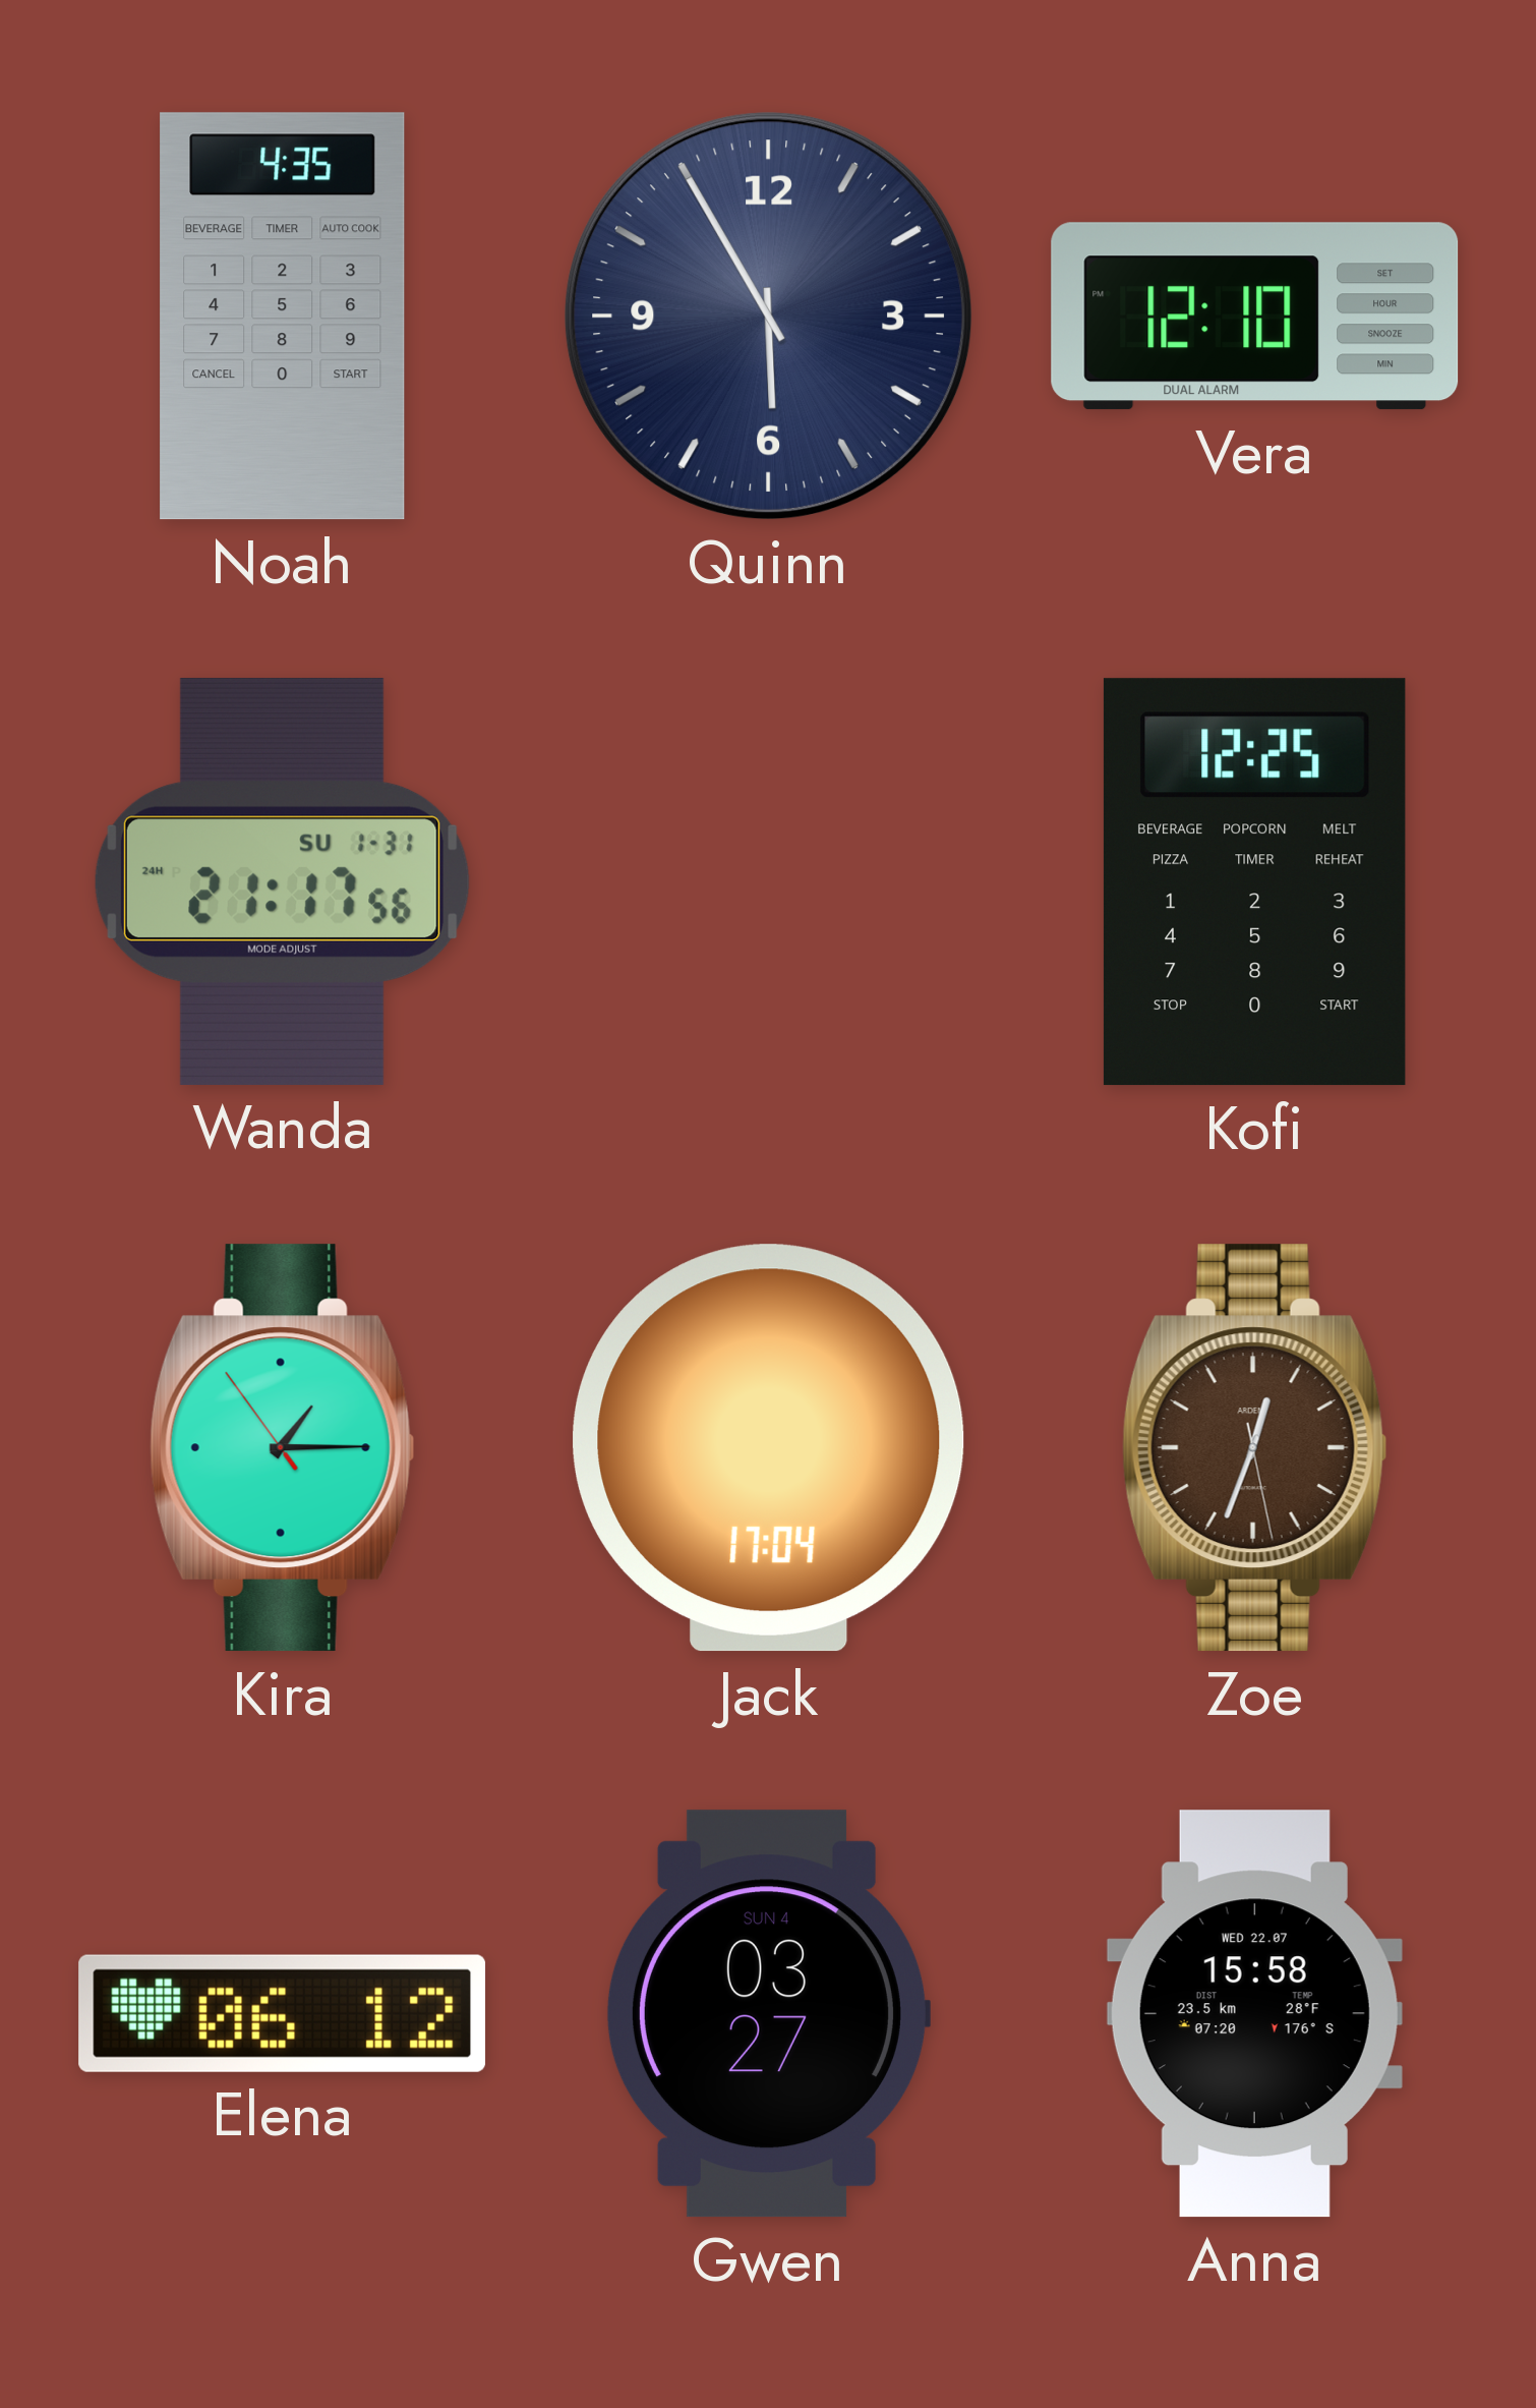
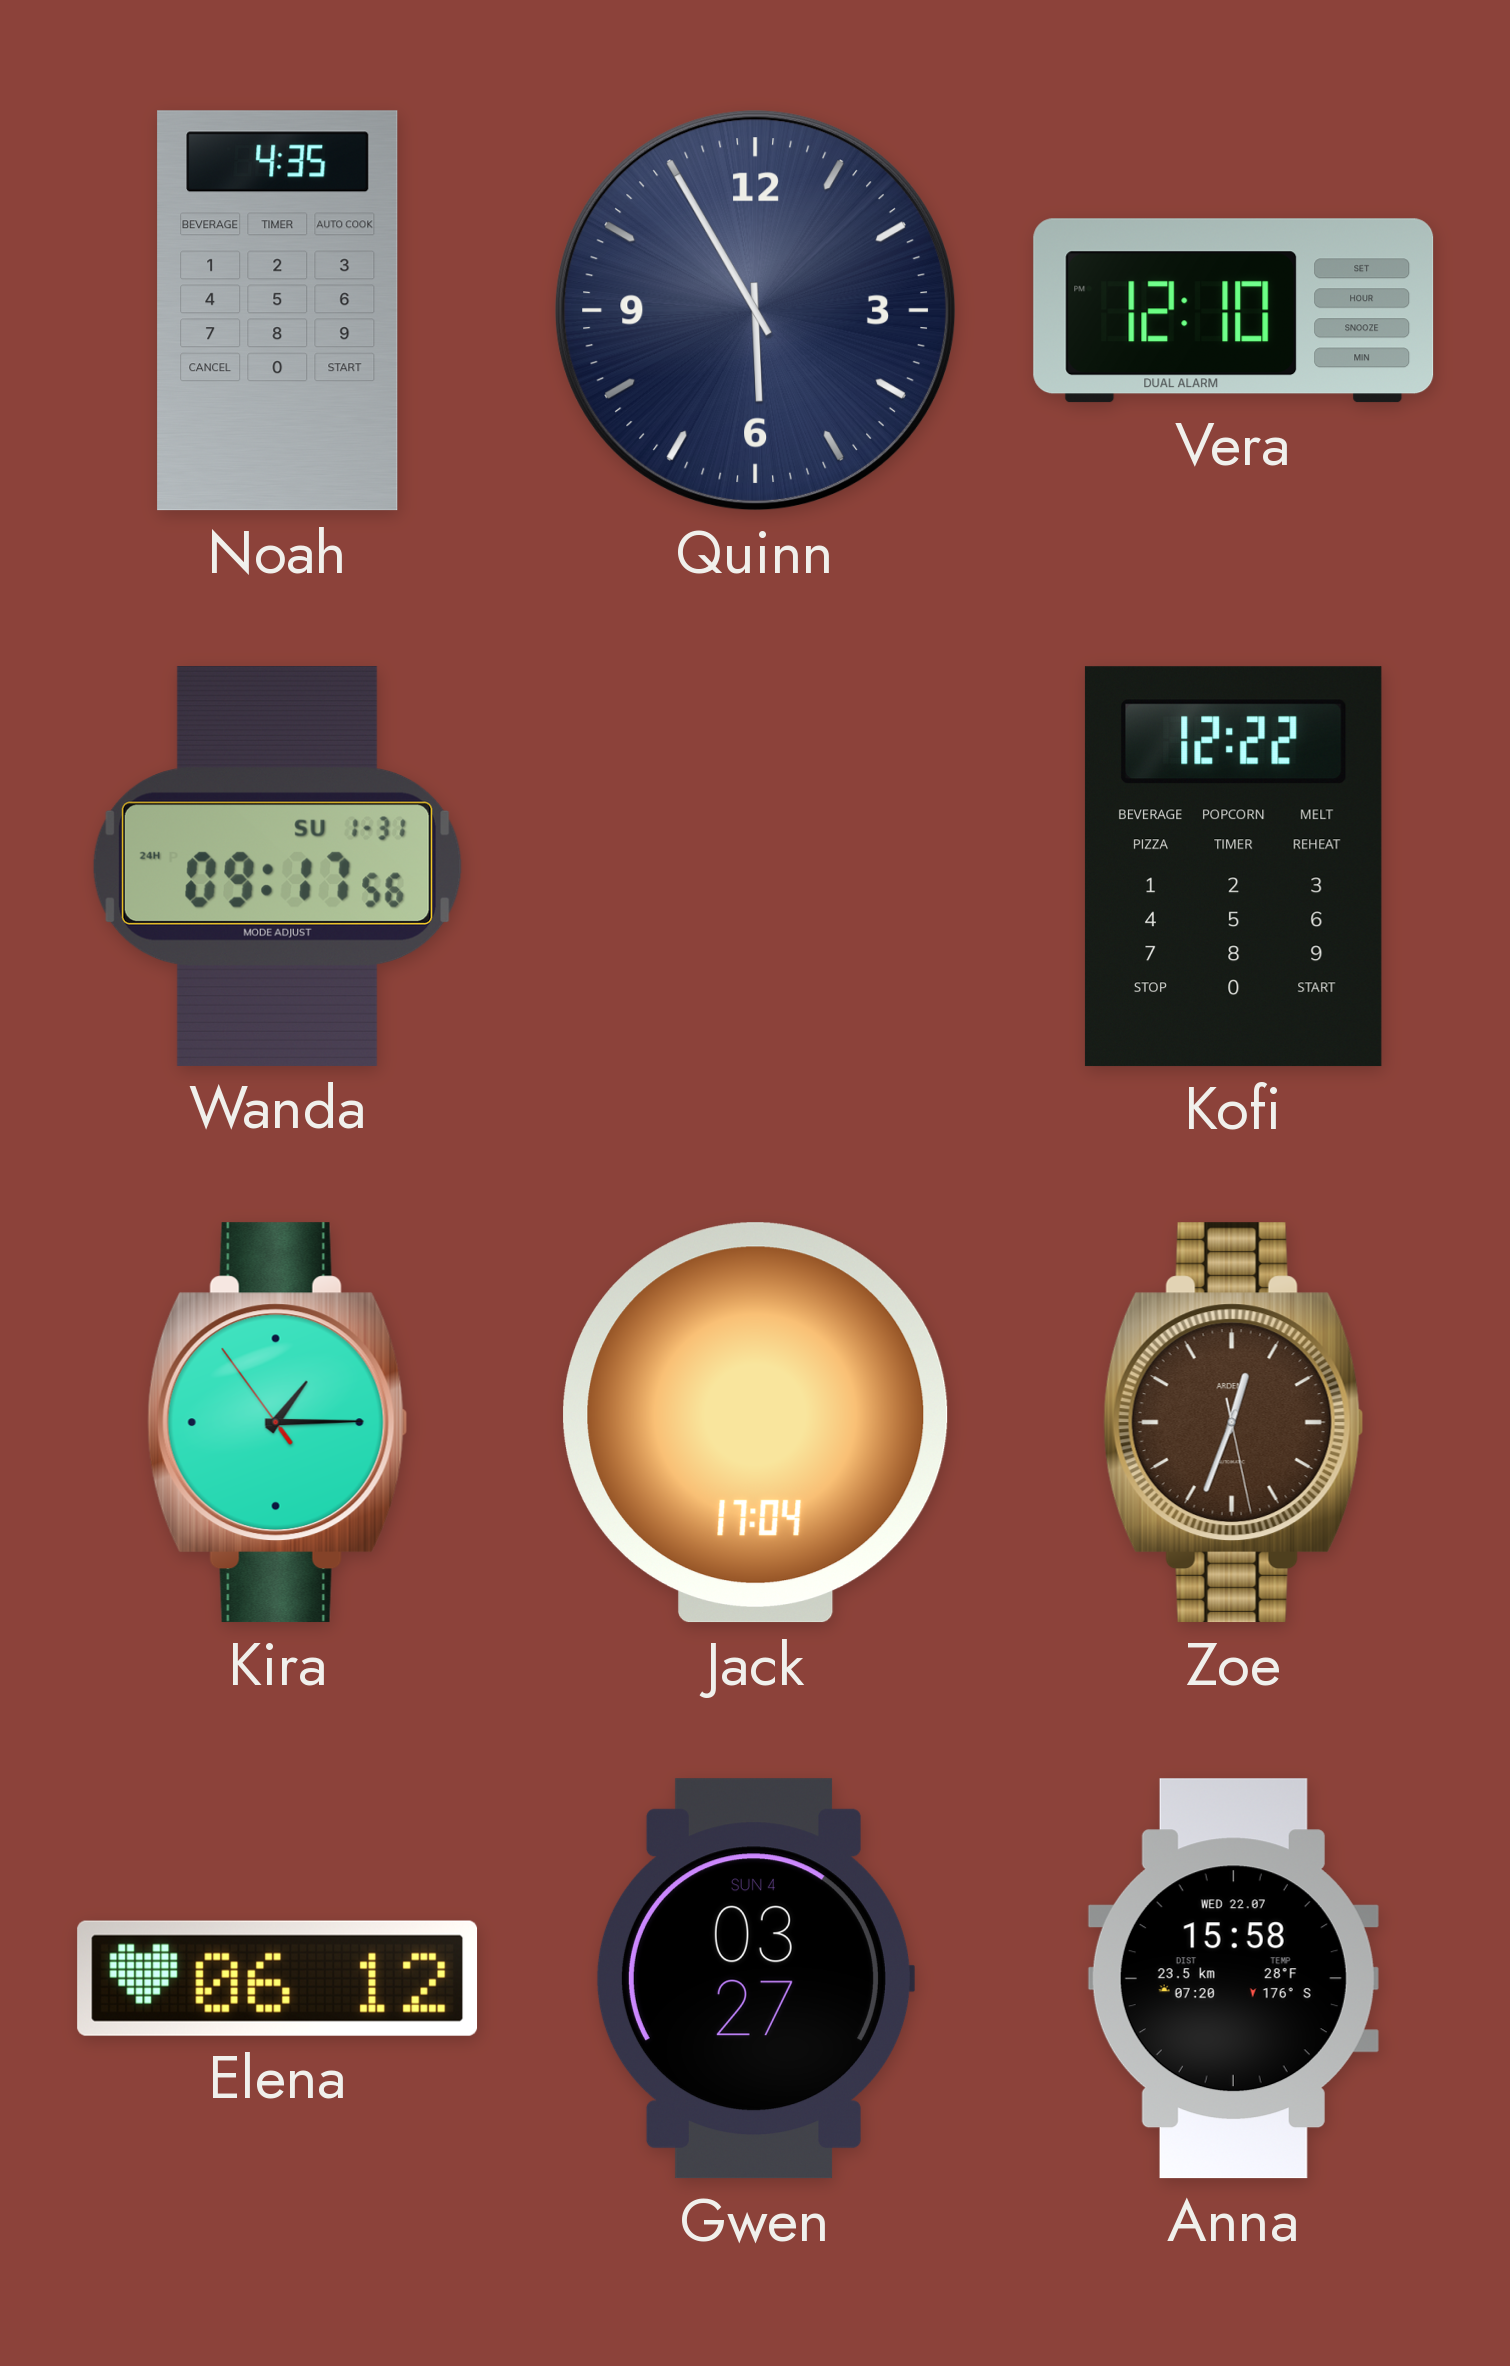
Wanda: 21:17 -> 09:17
Kofi: 12:25 -> 12:22
